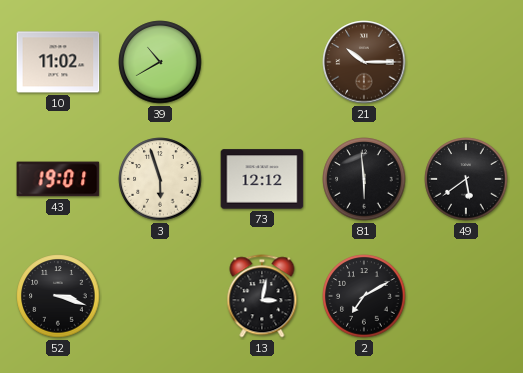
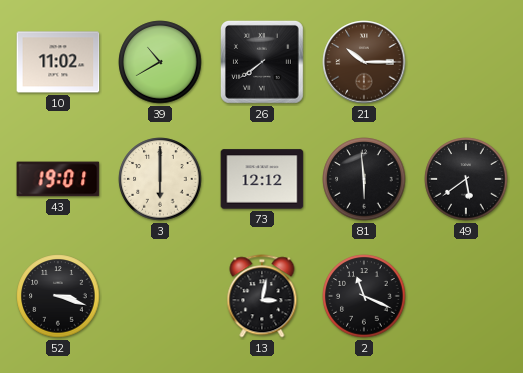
26: none -> 7:39
3: 5:57 -> 6:00
2: 7:10 -> 11:19
